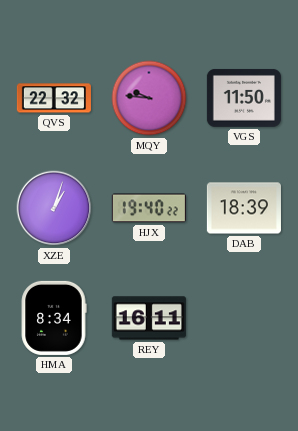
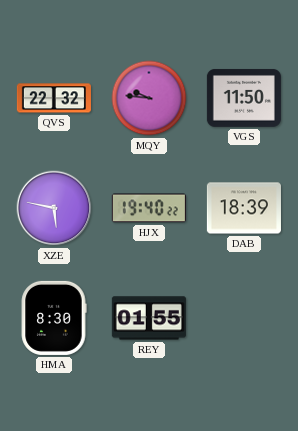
XZE: 1:03 -> 5:47
HMA: 8:34 -> 8:30
REY: 16:11 -> 01:55
